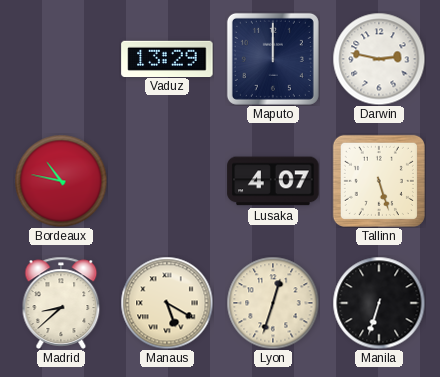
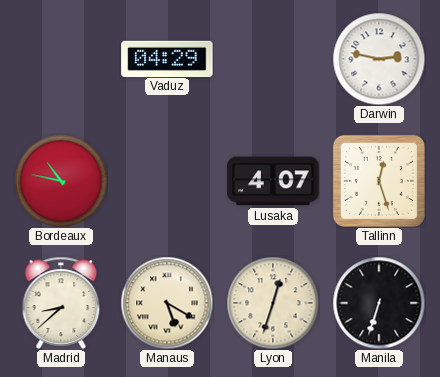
Vaduz: 13:29 -> 04:29
Maputo: 12:00 -> none
Tallinn: 5:27 -> 12:27
